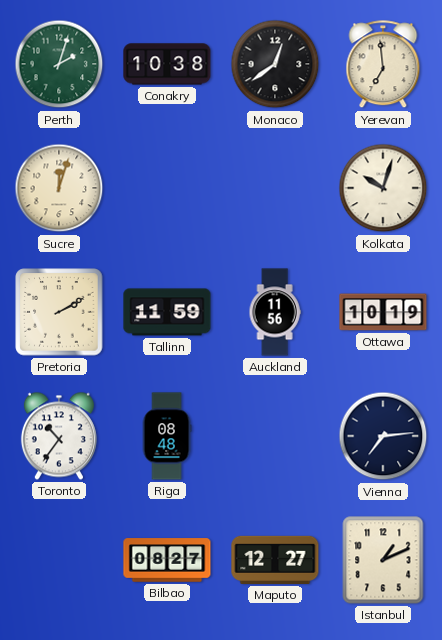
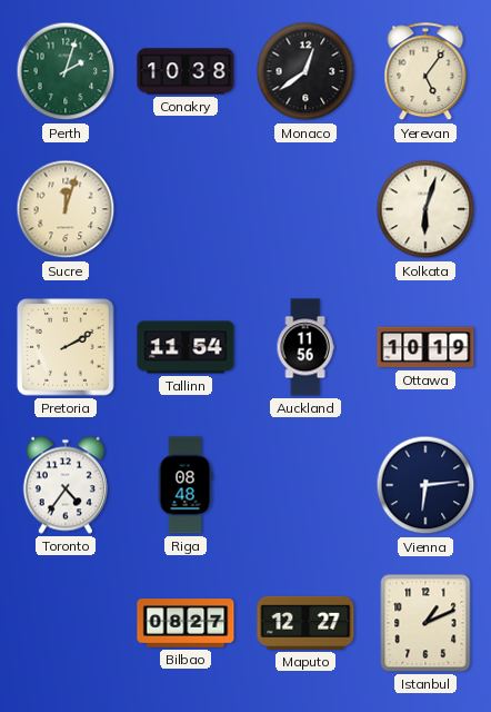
Yerevan: 6:59 -> 5:06
Kolkata: 10:03 -> 6:03
Tallinn: 11:59 -> 11:54
Toronto: 10:36 -> 4:36
Vienna: 7:14 -> 6:14
